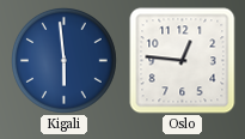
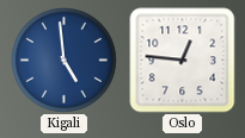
Kigali: 5:59 -> 4:59
